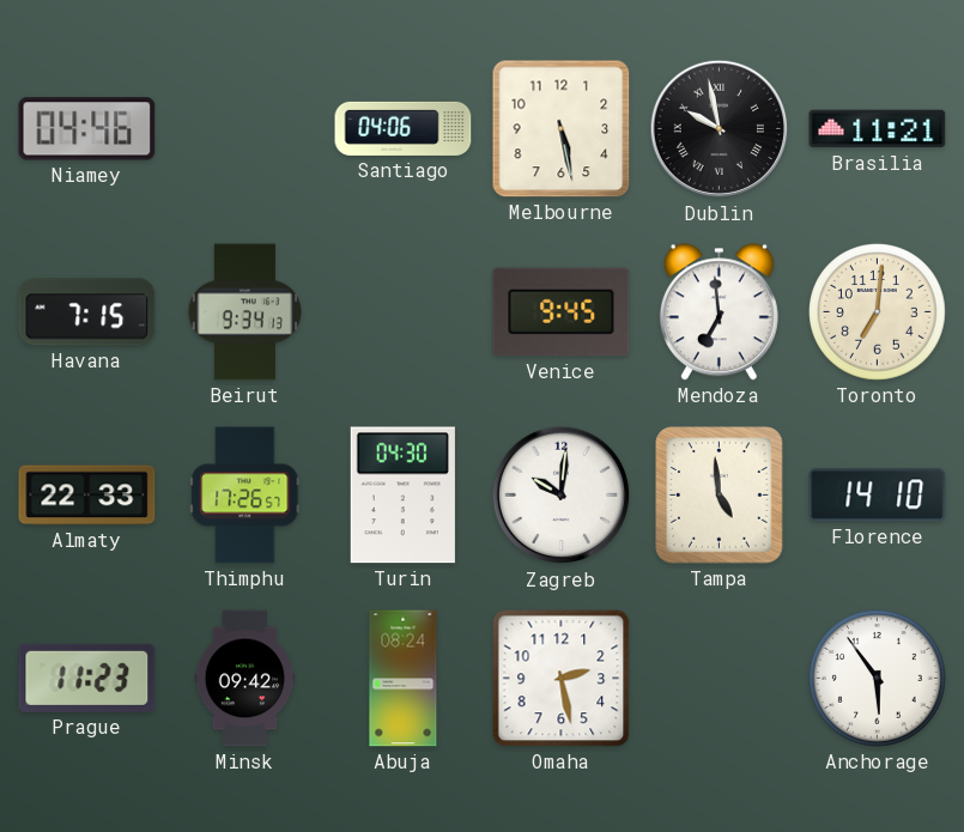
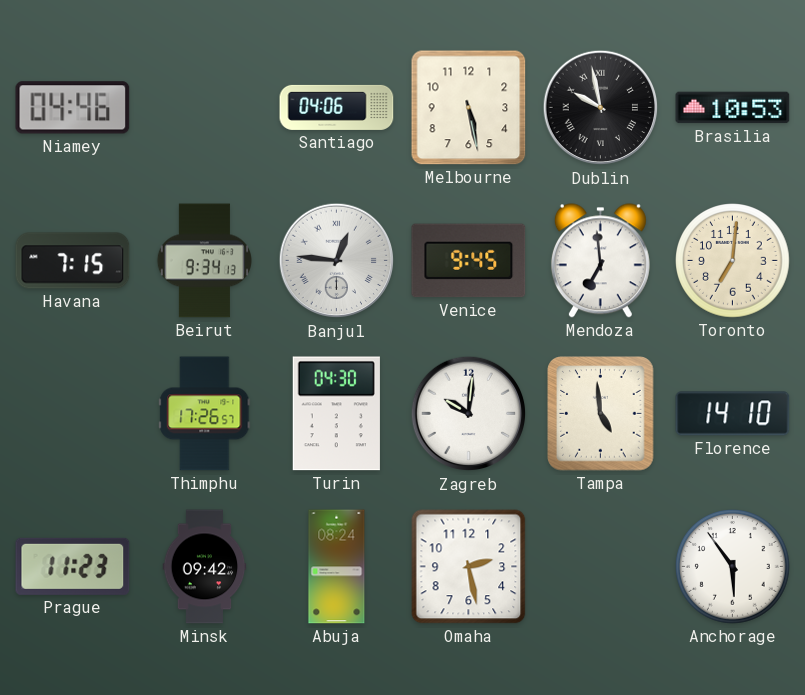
Brasilia: 11:21 -> 10:53
Banjul: none -> 12:46
Almaty: 22:33 -> none
